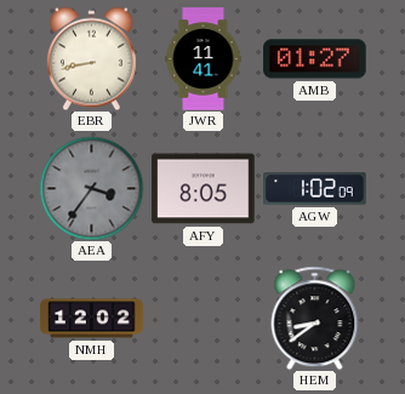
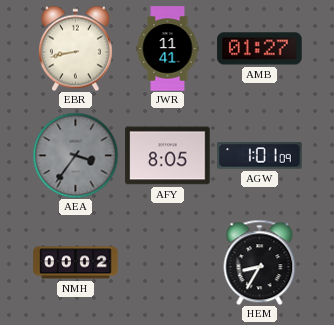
AGW: 1:02 -> 1:01
NMH: 12:02 -> 00:02
HEM: 8:39 -> 8:35
